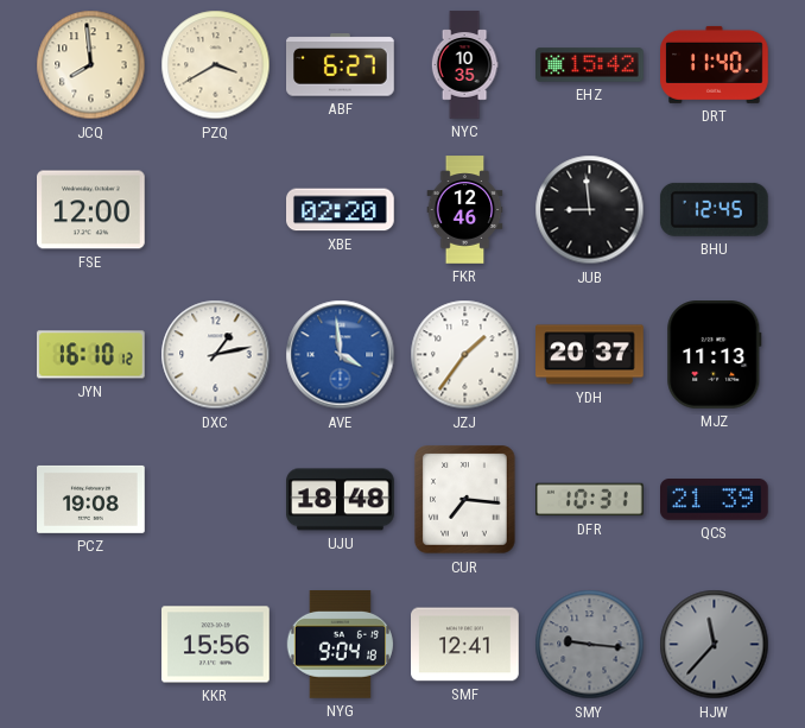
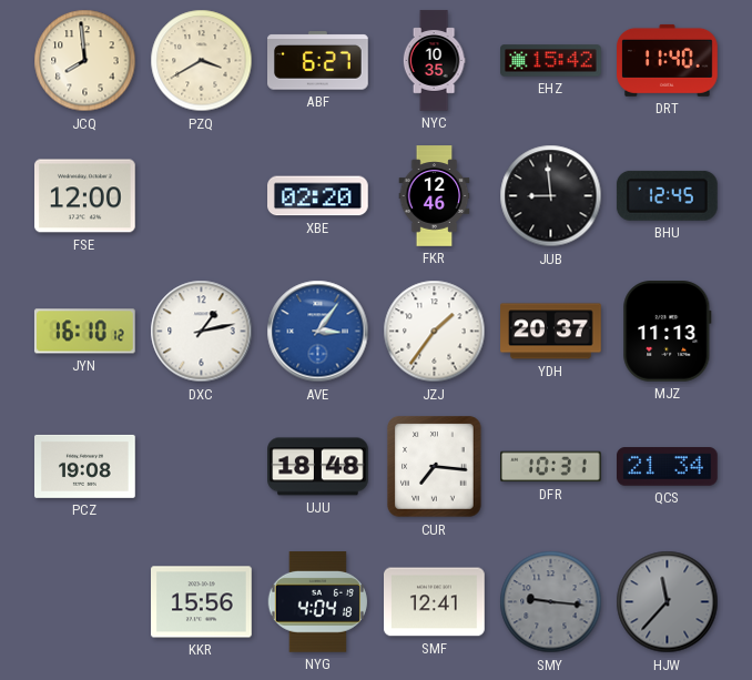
AVE: 3:59 -> 3:06
QCS: 21:39 -> 21:34
NYG: 9:04 -> 4:04
